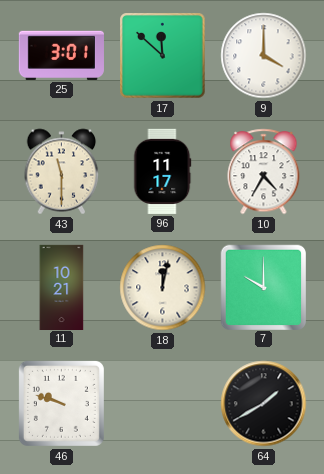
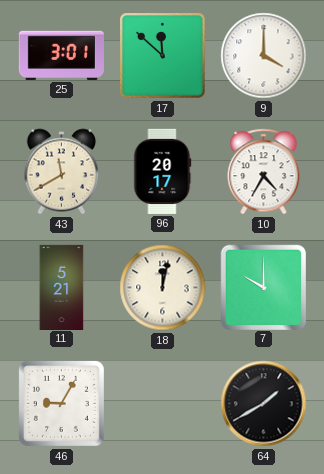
43: 11:30 -> 11:40
96: 11:17 -> 20:17
11: 10:21 -> 5:21
46: 9:48 -> 9:05
